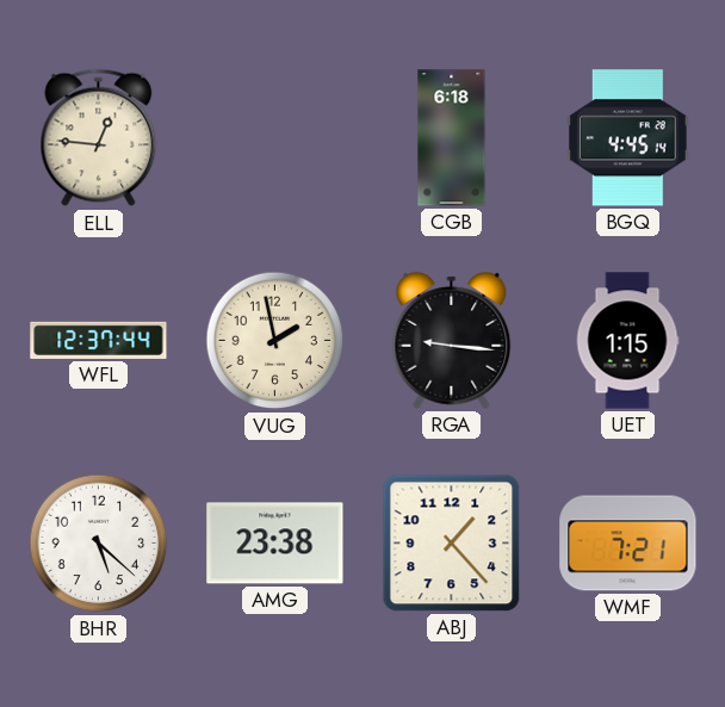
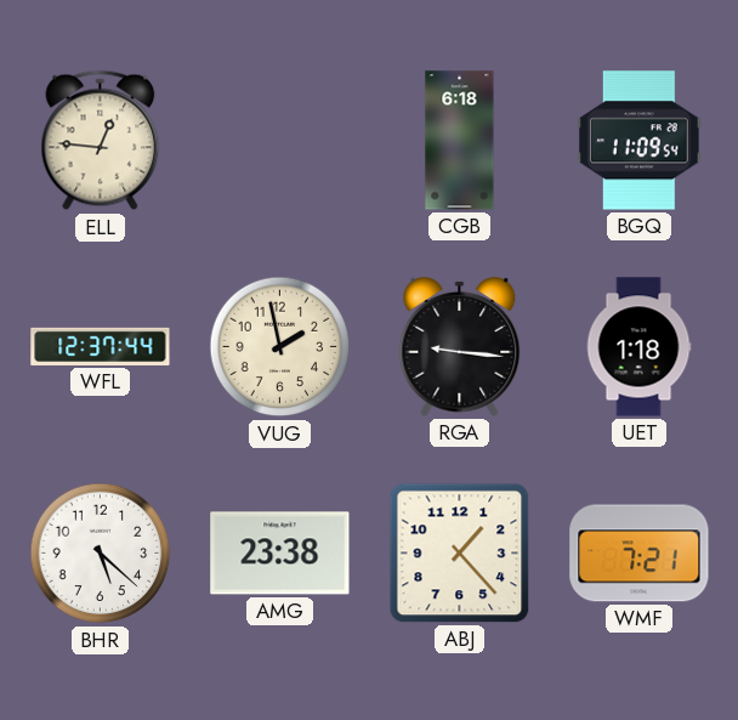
BGQ: 4:45 -> 11:09
UET: 1:15 -> 1:18
